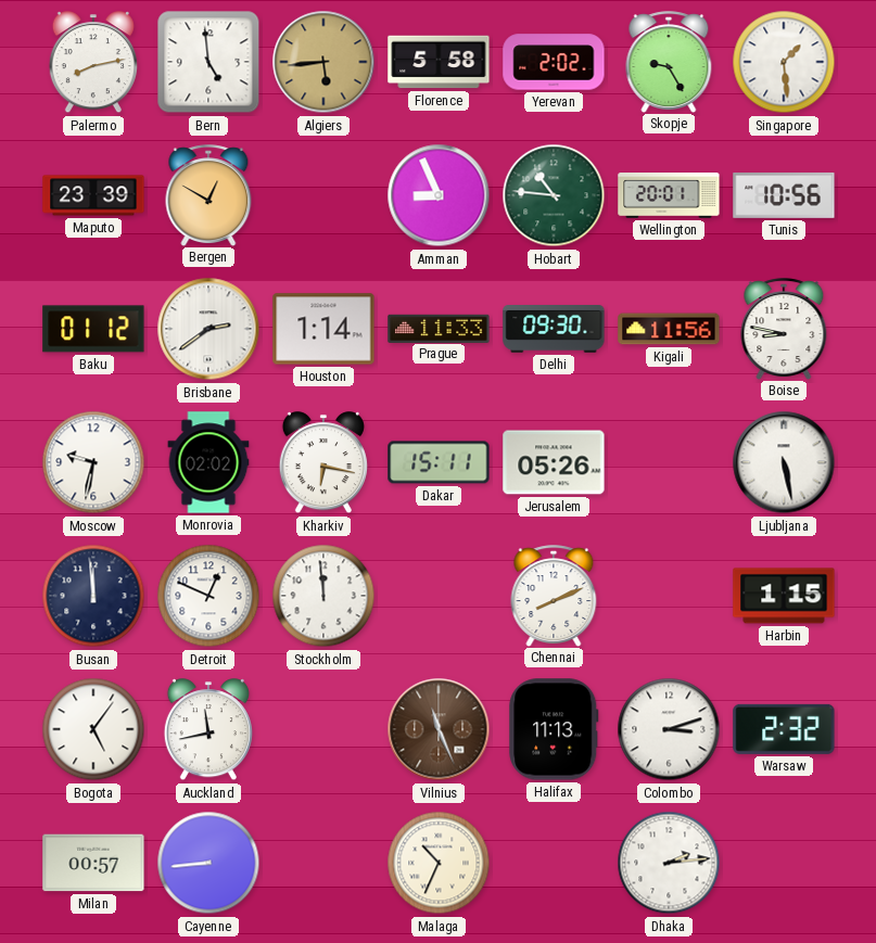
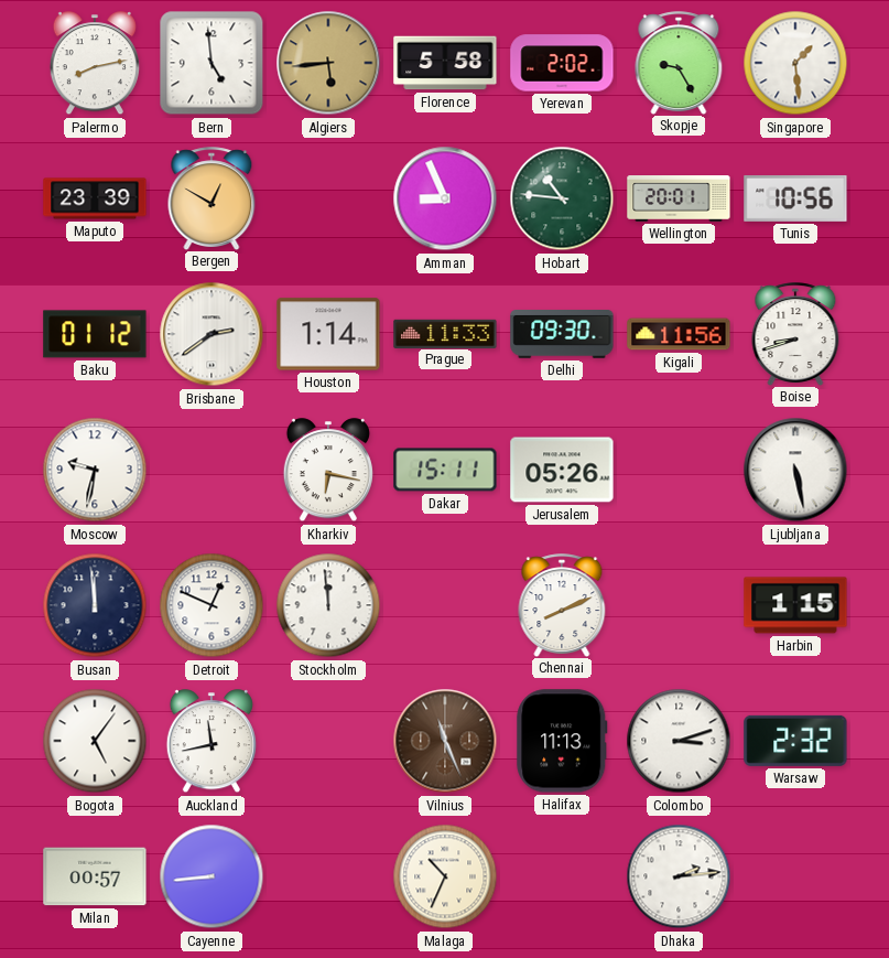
Boise: 8:47 -> 8:42
Monrovia: 02:02 -> none
